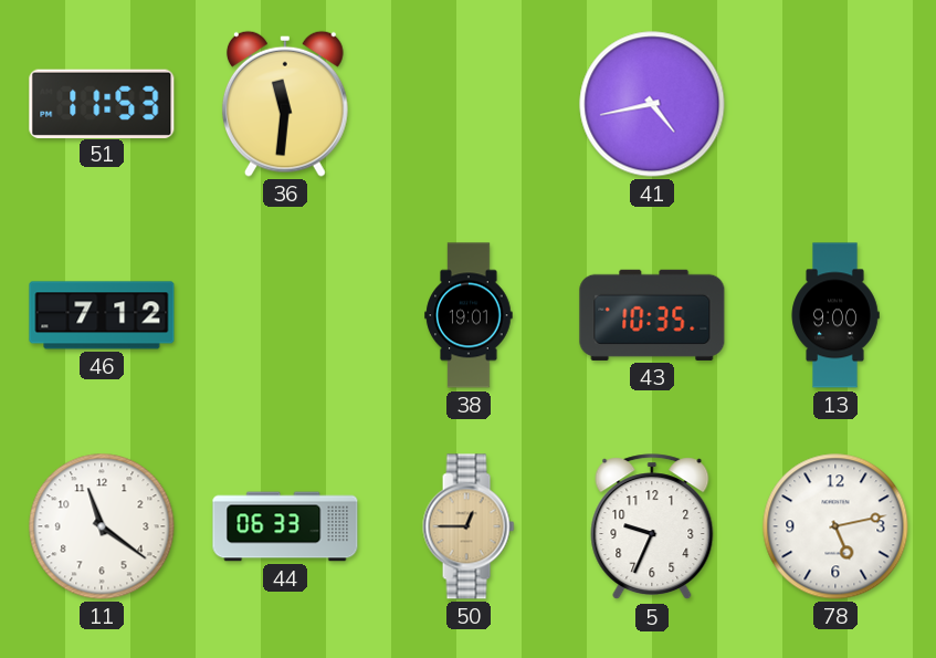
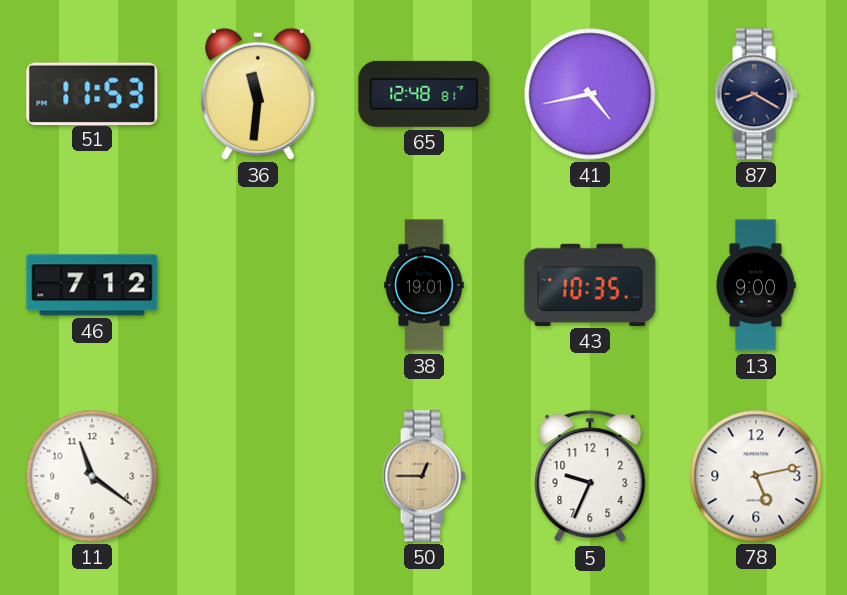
65: none -> 12:48
87: none -> 8:20
44: 06:33 -> none
